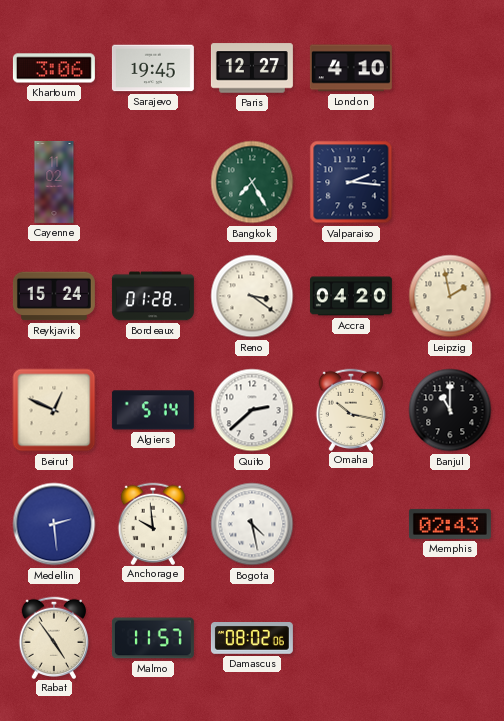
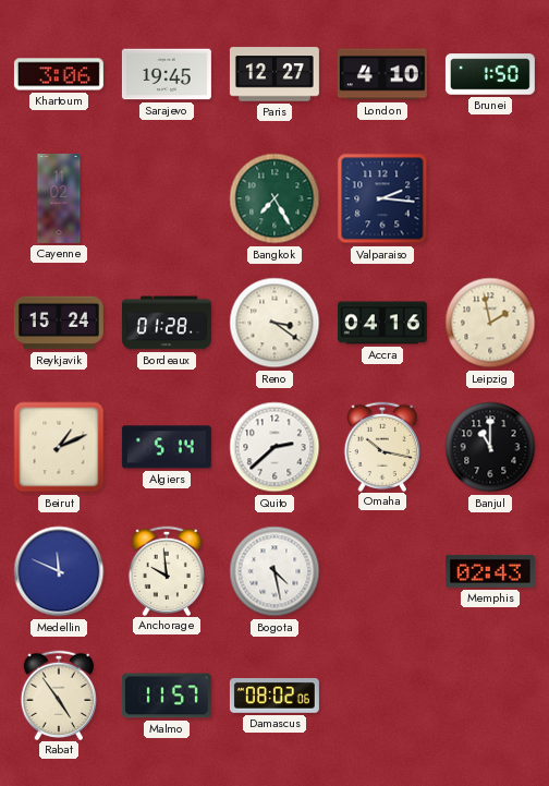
Brunei: none -> 1:50
Accra: 04:20 -> 04:16
Beirut: 12:49 -> 1:11
Medellin: 2:29 -> 11:49
